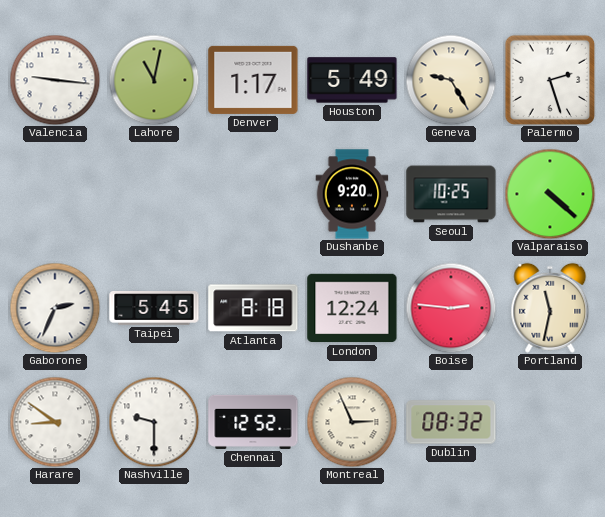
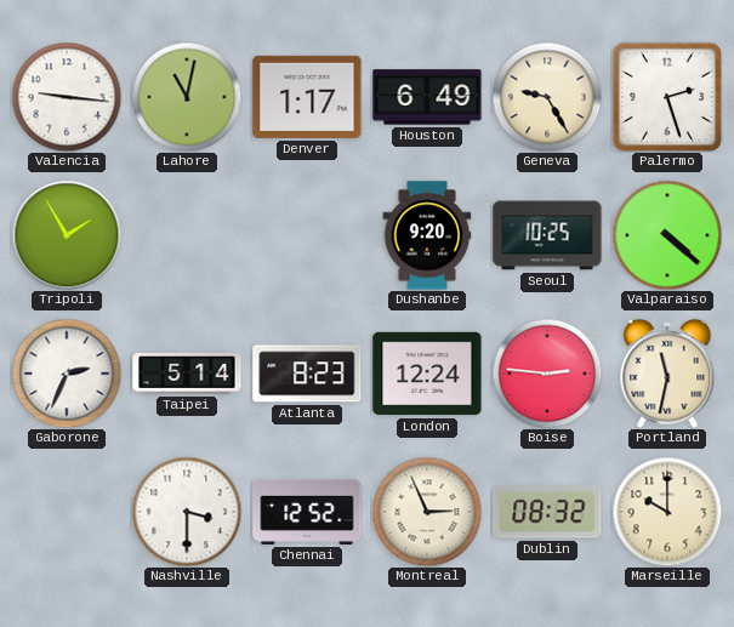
Houston: 5:49 -> 6:49
Tripoli: none -> 1:55
Taipei: 5:45 -> 5:14
Atlanta: 8:18 -> 8:23
Harare: 8:51 -> none
Nashville: 9:30 -> 3:30
Marseille: none -> 10:00
